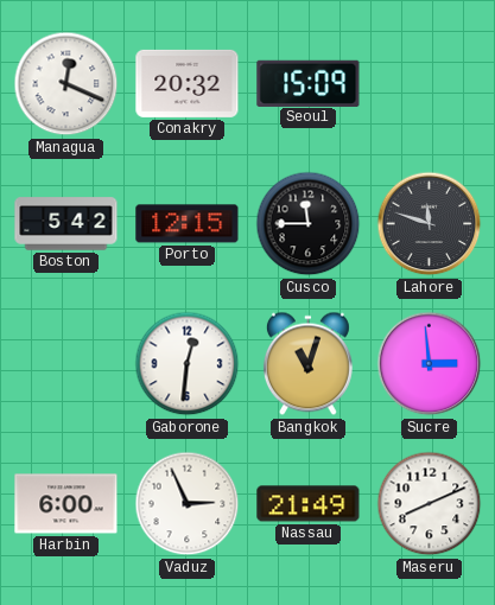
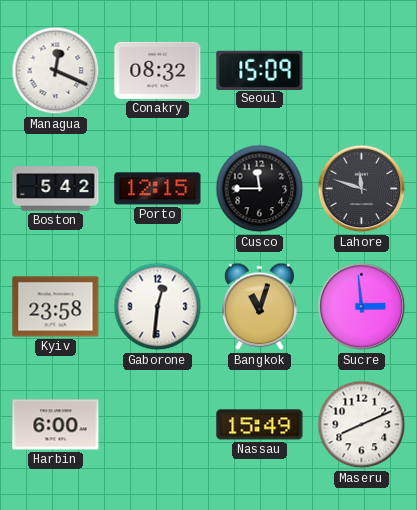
Conakry: 20:32 -> 08:32
Kyiv: none -> 23:58
Vaduz: 2:56 -> none
Nassau: 21:49 -> 15:49
